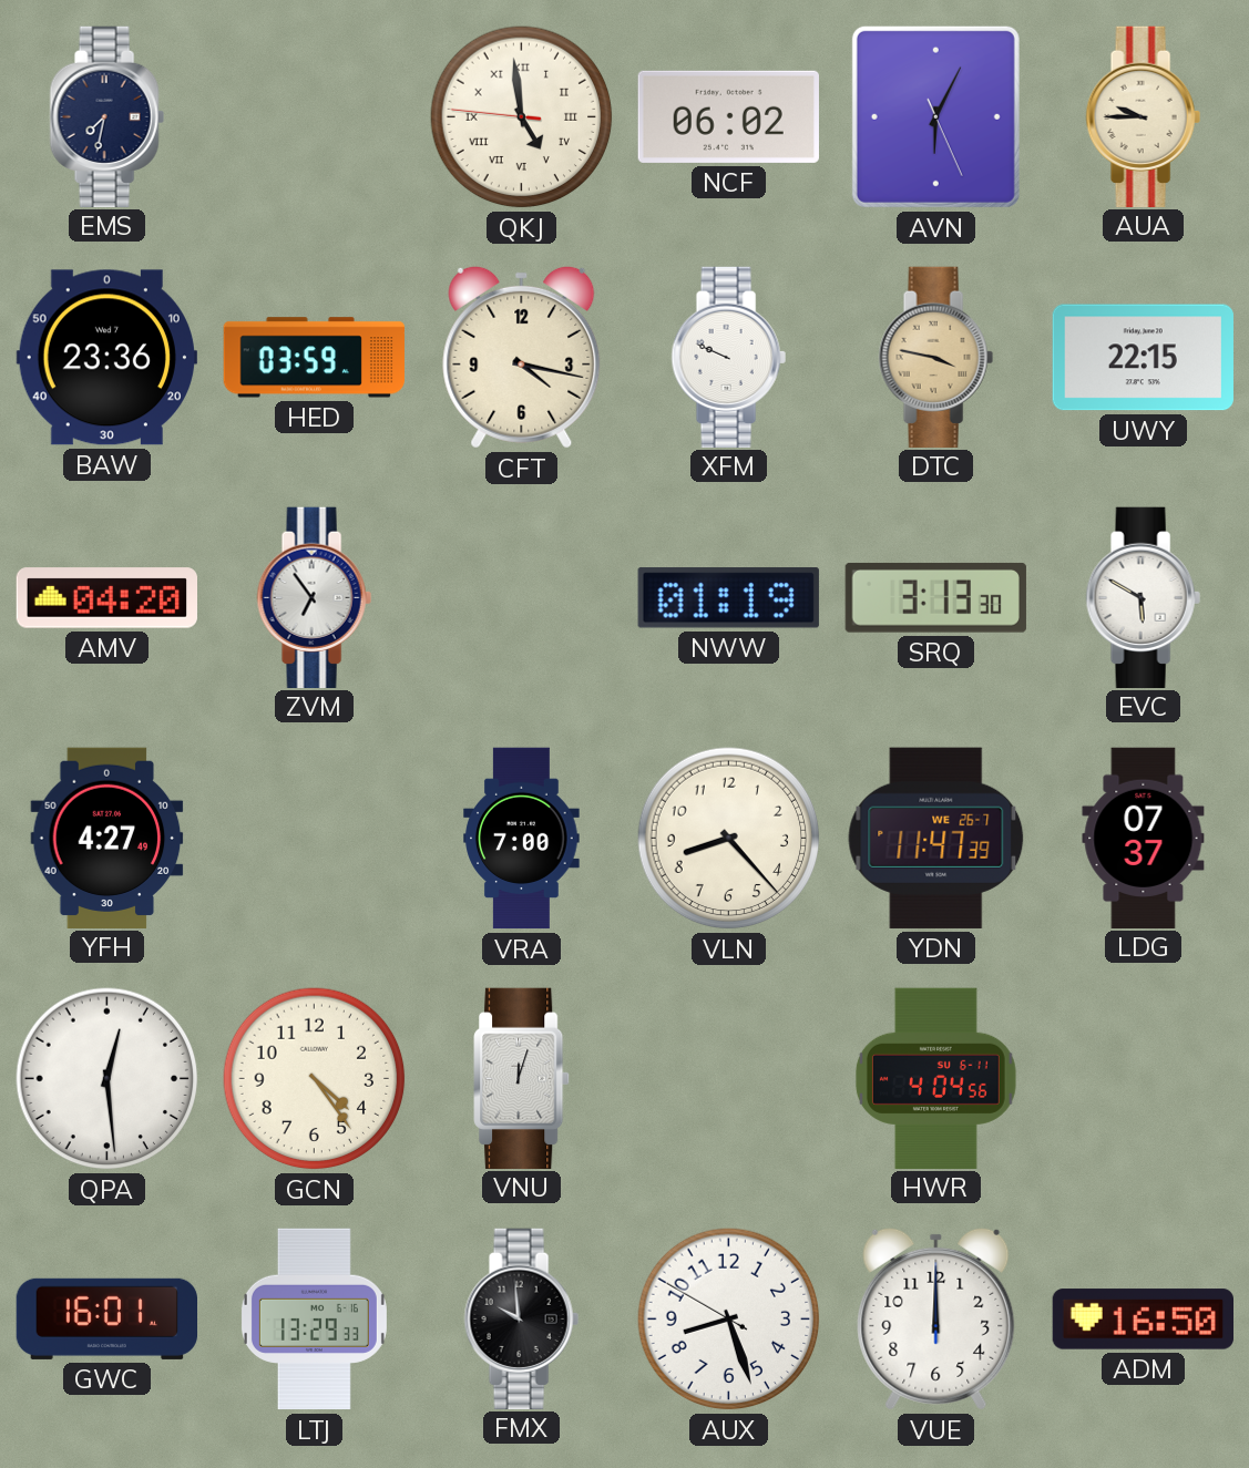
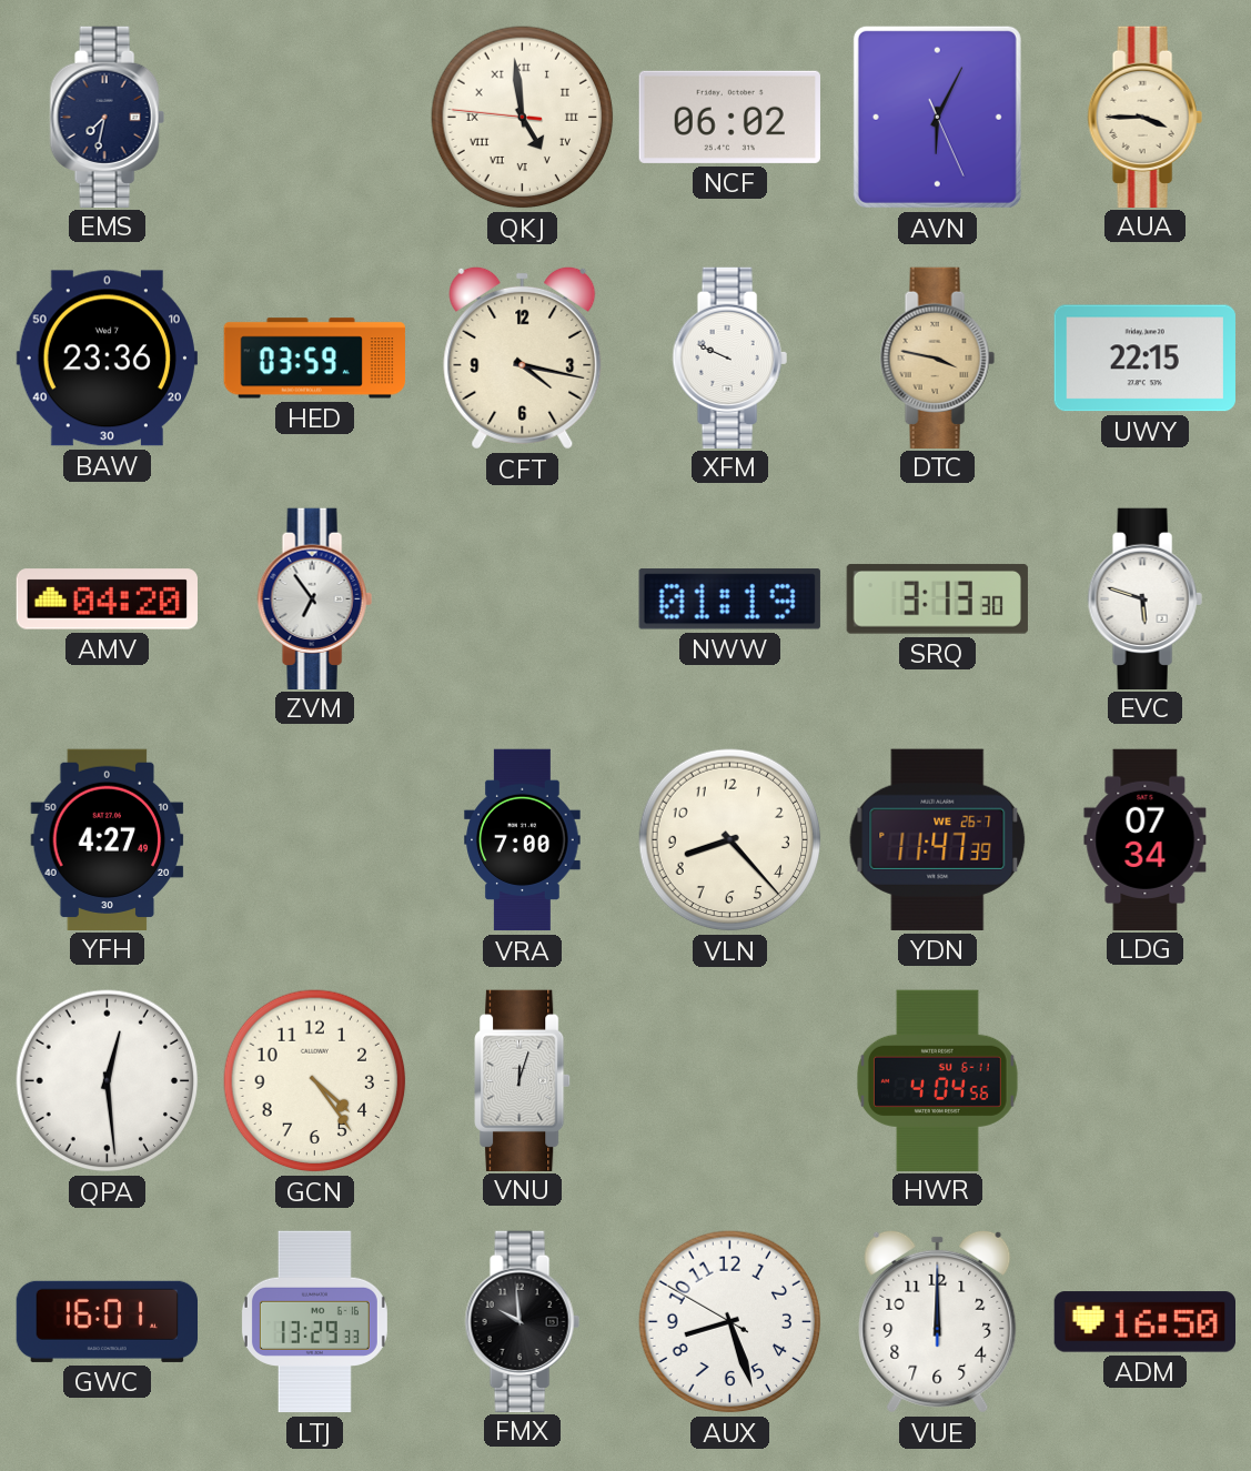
AUA: 9:45 -> 3:45
EVC: 5:50 -> 5:48
LDG: 07:37 -> 07:34
